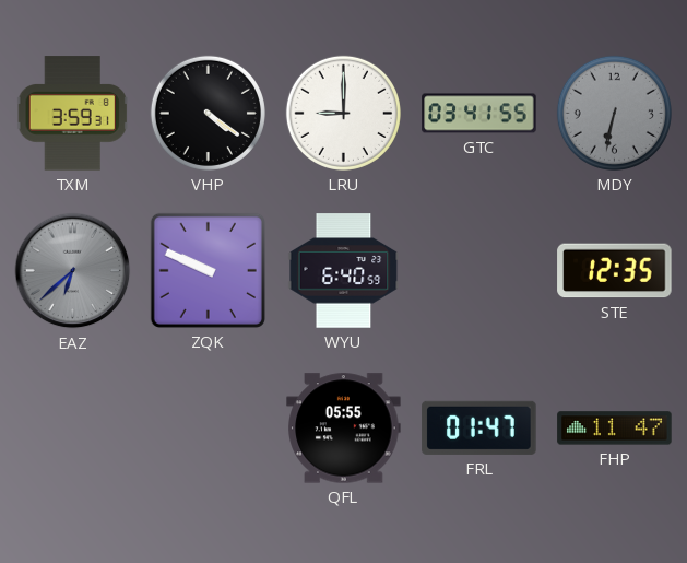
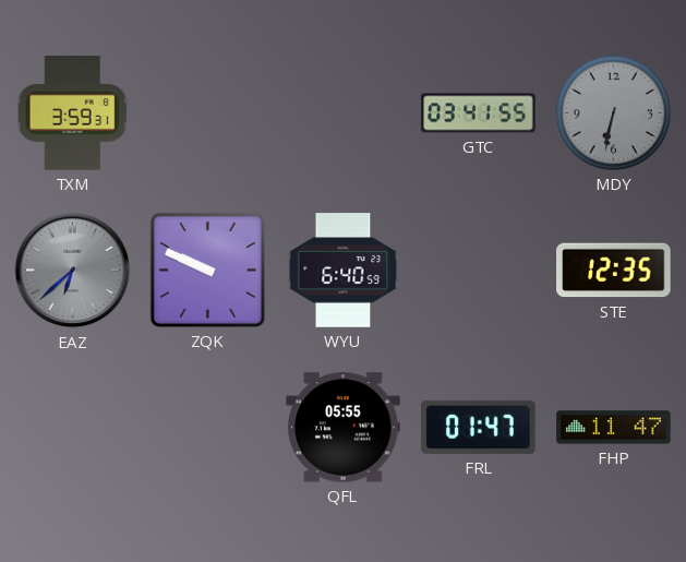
VHP: 4:21 -> none
LRU: 9:00 -> none
